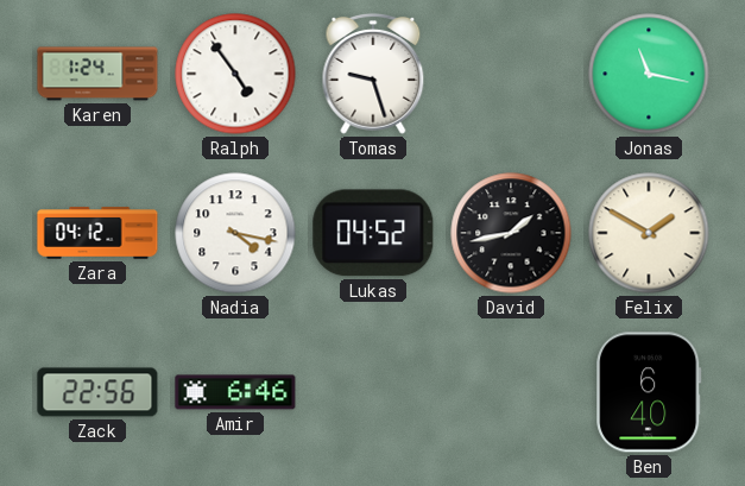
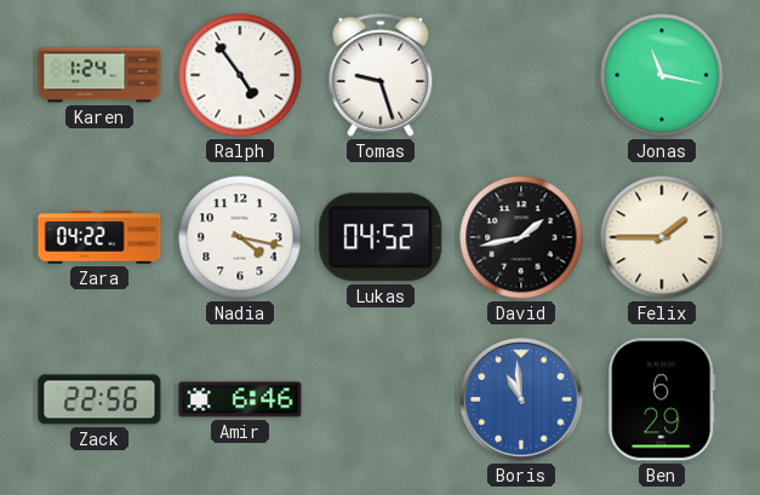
Zara: 04:12 -> 04:22
Felix: 1:50 -> 1:45
Boris: none -> 10:59
Ben: 6:40 -> 6:29
